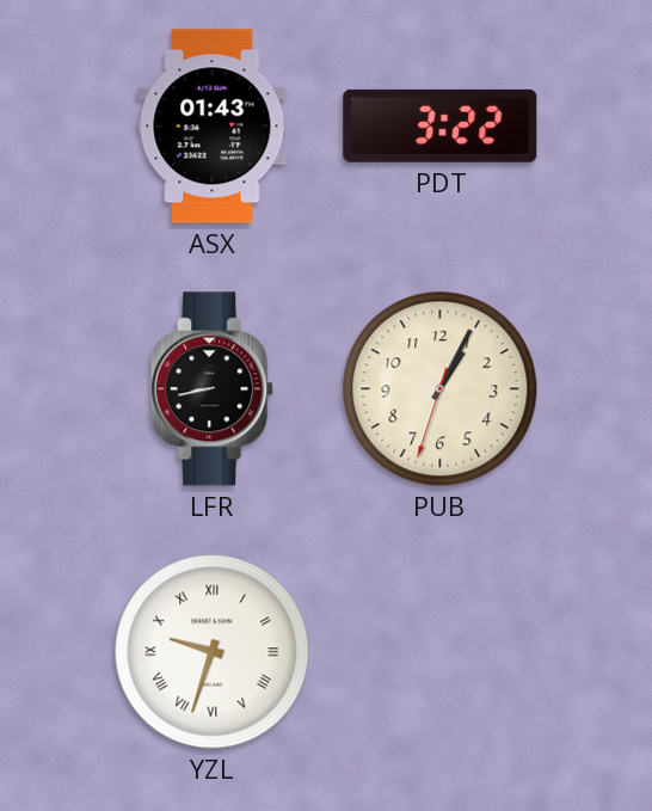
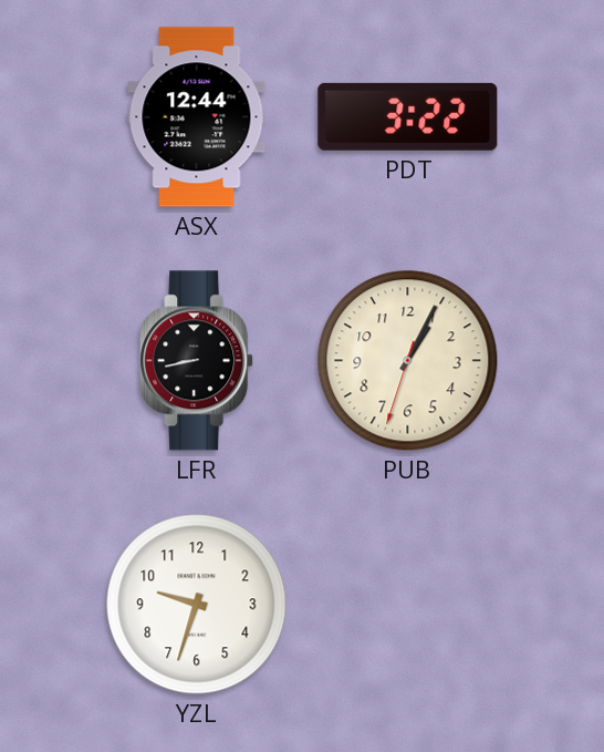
ASX: 01:43 -> 12:44
YZL numerals: Roman -> Arabic
